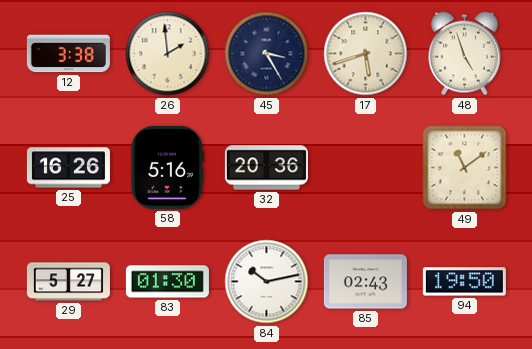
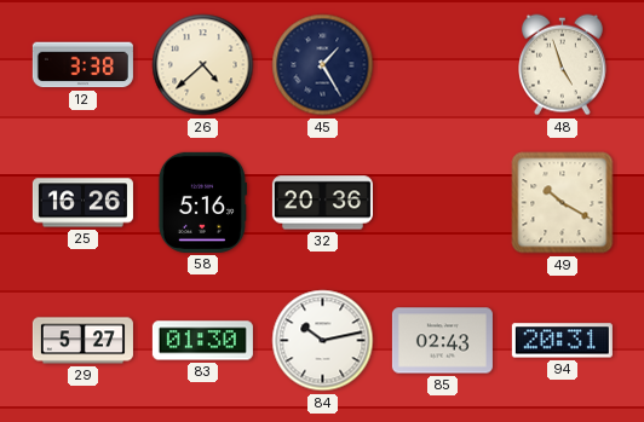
26: 1:59 -> 4:38
45: 3:25 -> 1:25
17: 5:42 -> none
49: 11:09 -> 10:20
94: 19:50 -> 20:31
